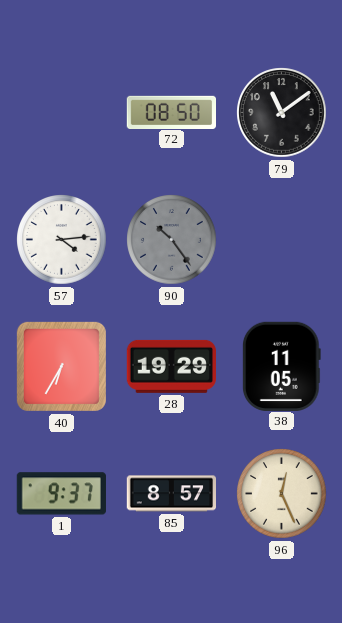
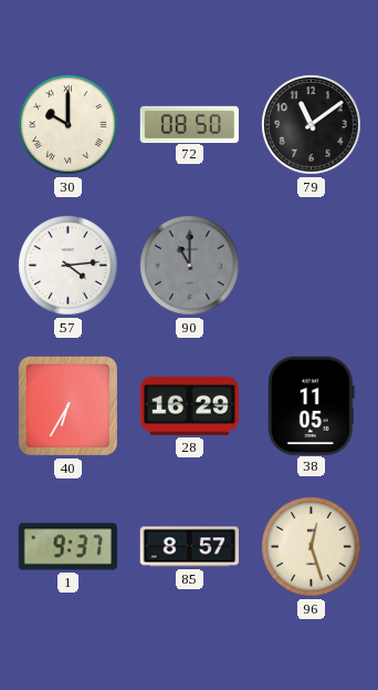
30: none -> 10:00
90: 10:24 -> 11:00
28: 19:29 -> 16:29
96: 12:26 -> 12:27
